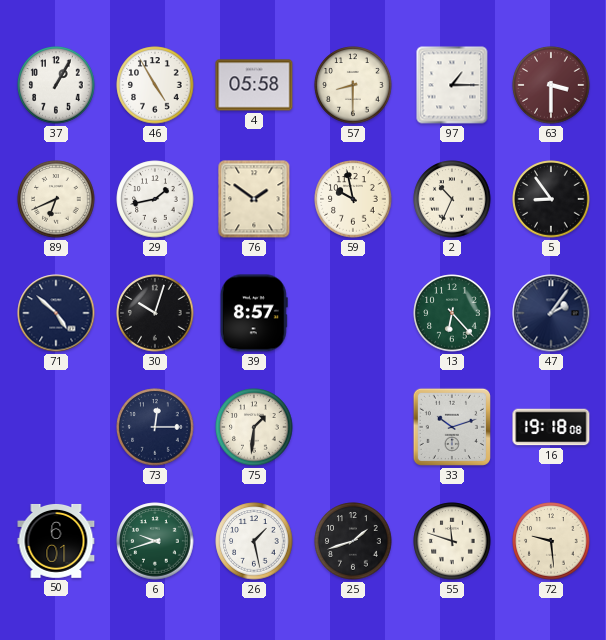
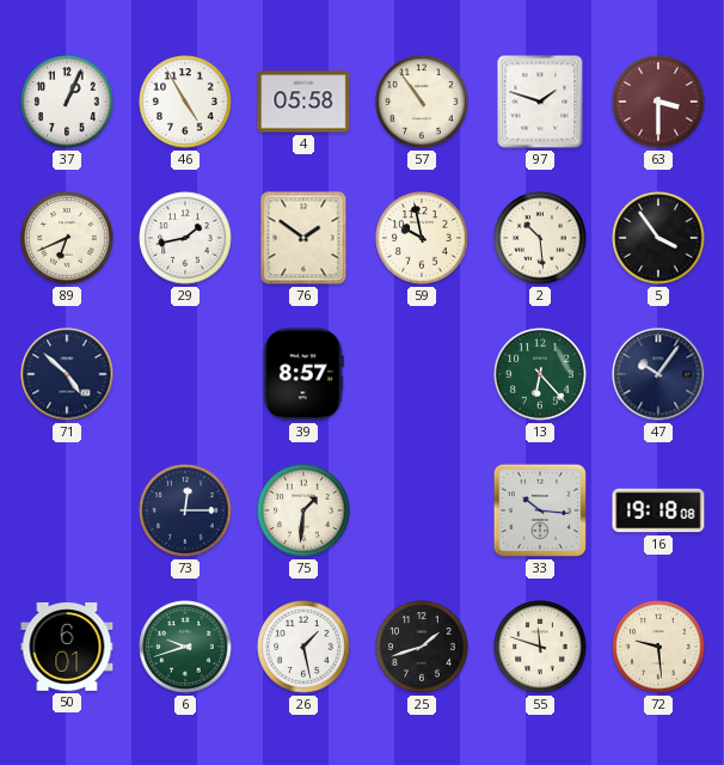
37: 1:05 -> 1:04
57: 8:30 -> 10:54
97: 1:15 -> 1:48
2: 10:34 -> 10:29
5: 8:54 -> 3:54
30: 10:03 -> none
47: 2:06 -> 10:06
33: 10:12 -> 10:16
